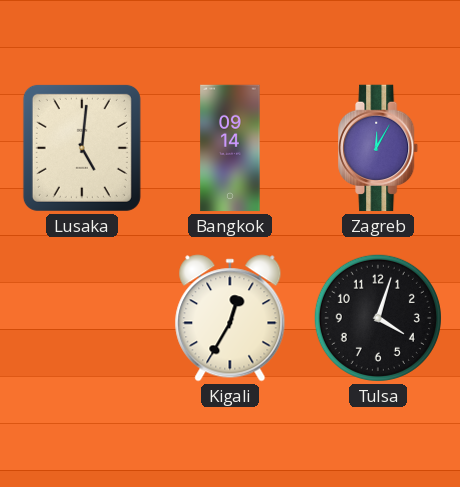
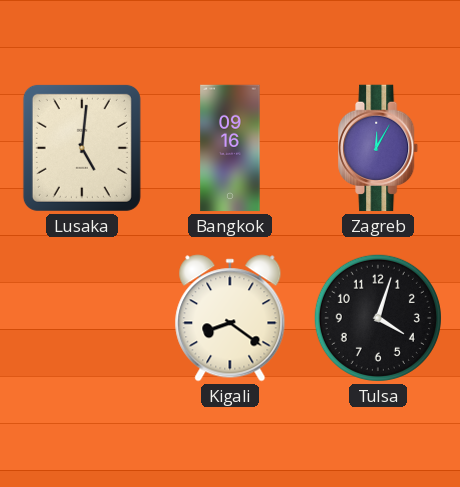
Bangkok: 09:14 -> 09:16
Kigali: 12:35 -> 8:21
